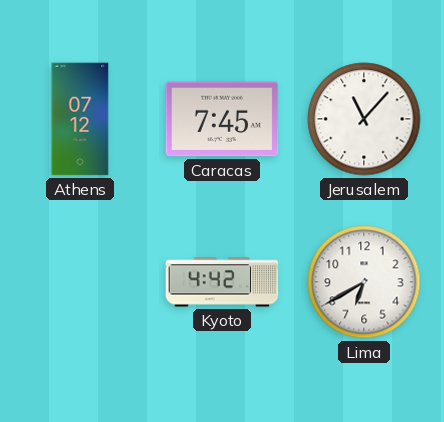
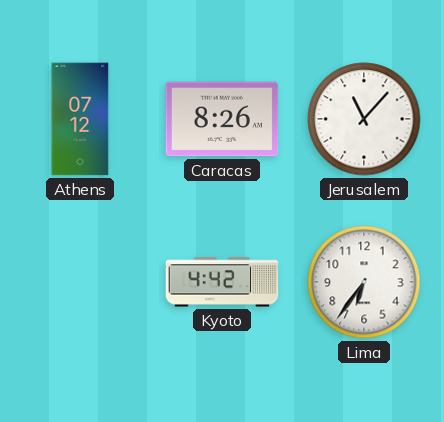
Caracas: 7:45 -> 8:26
Lima: 6:40 -> 6:36
